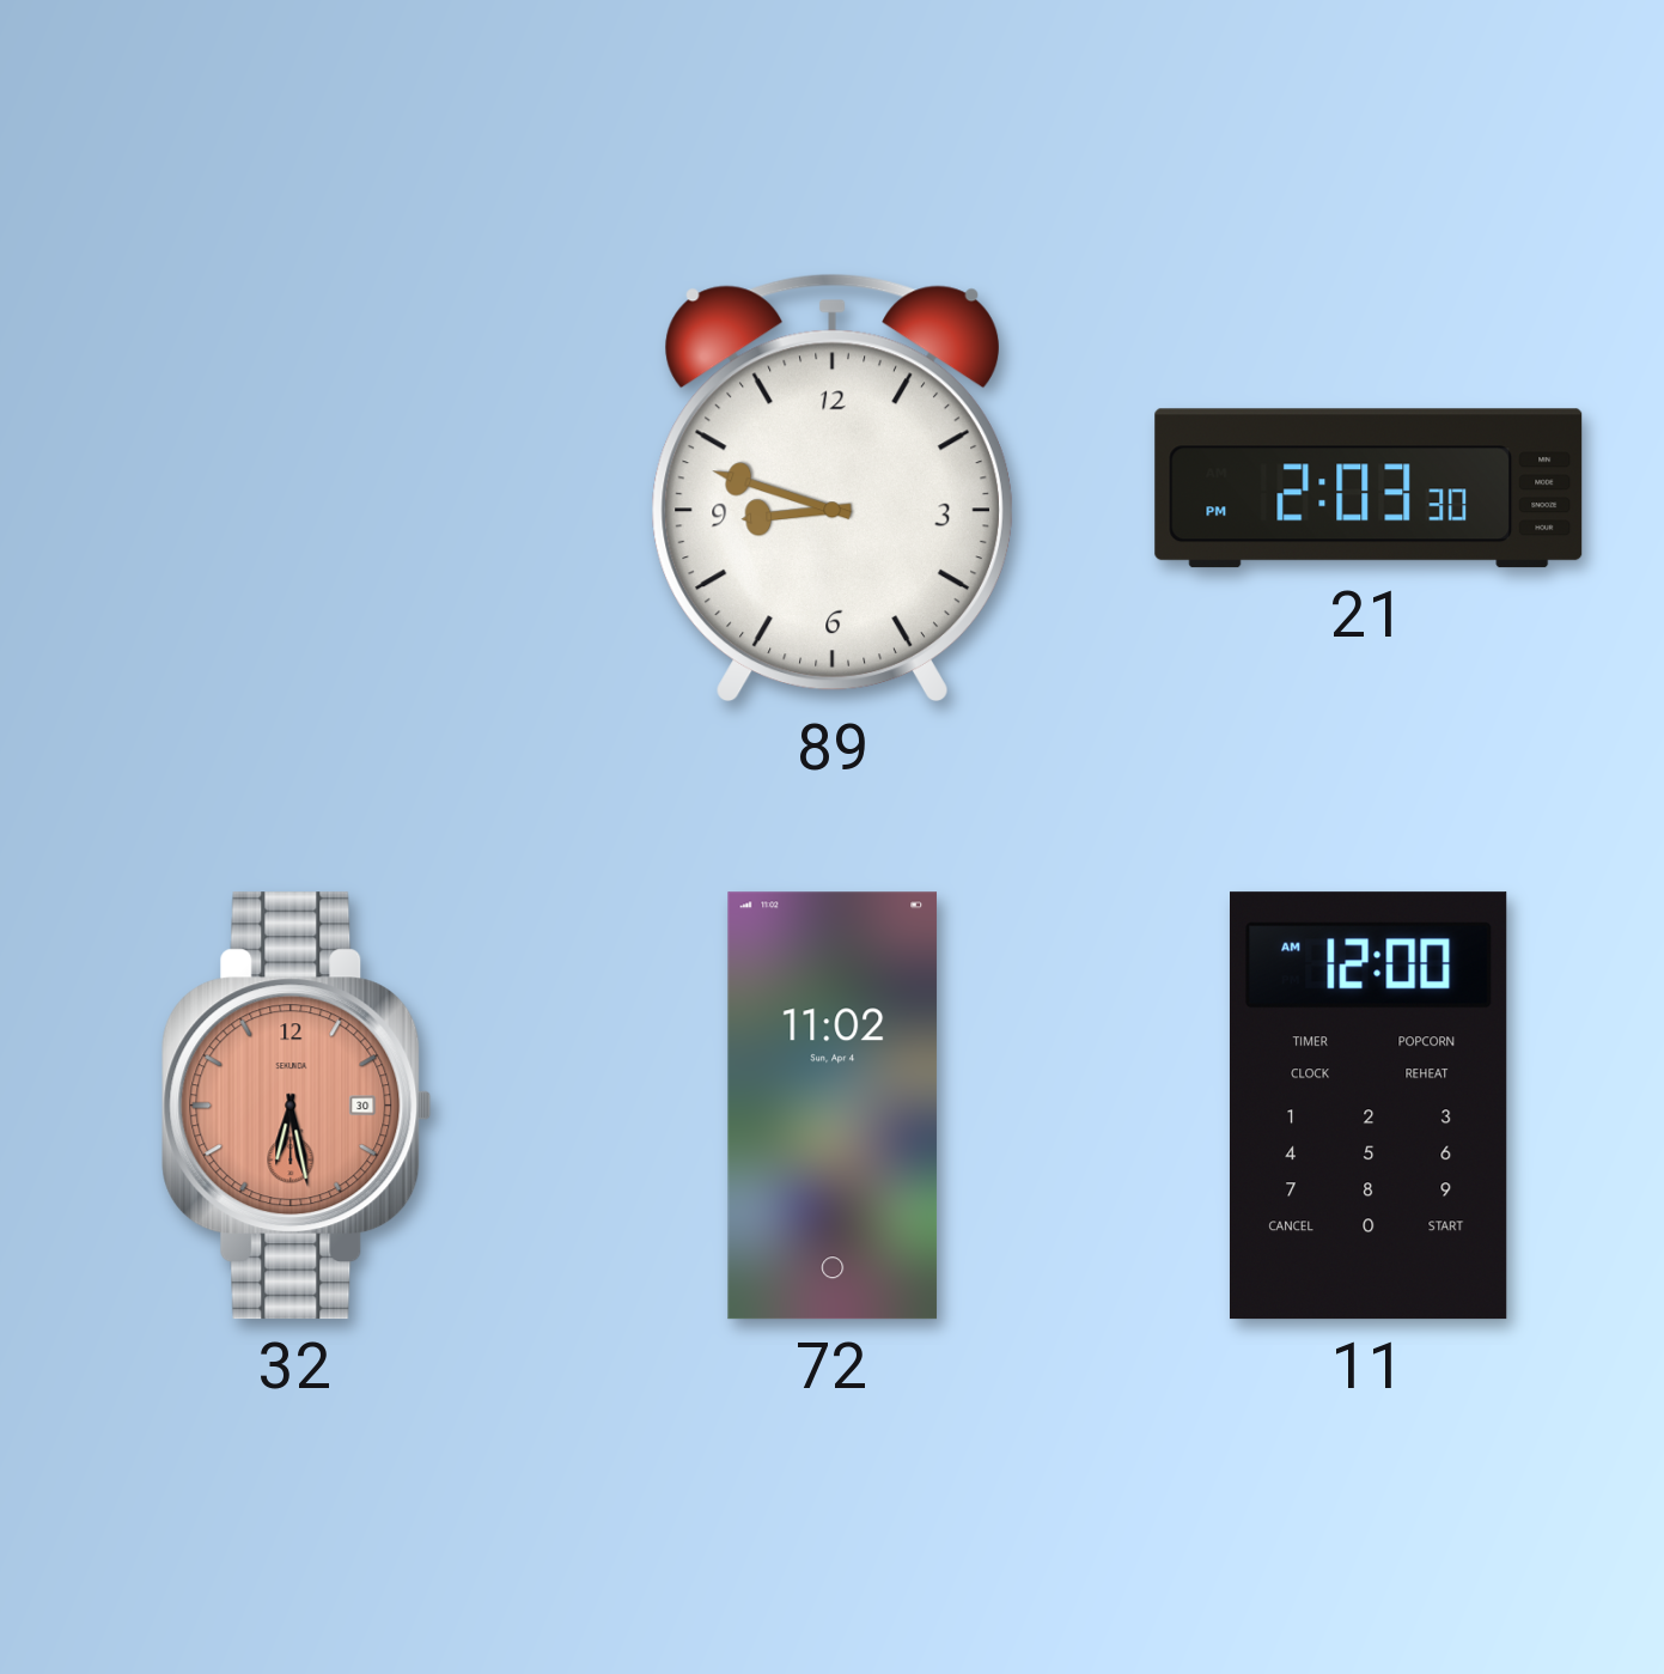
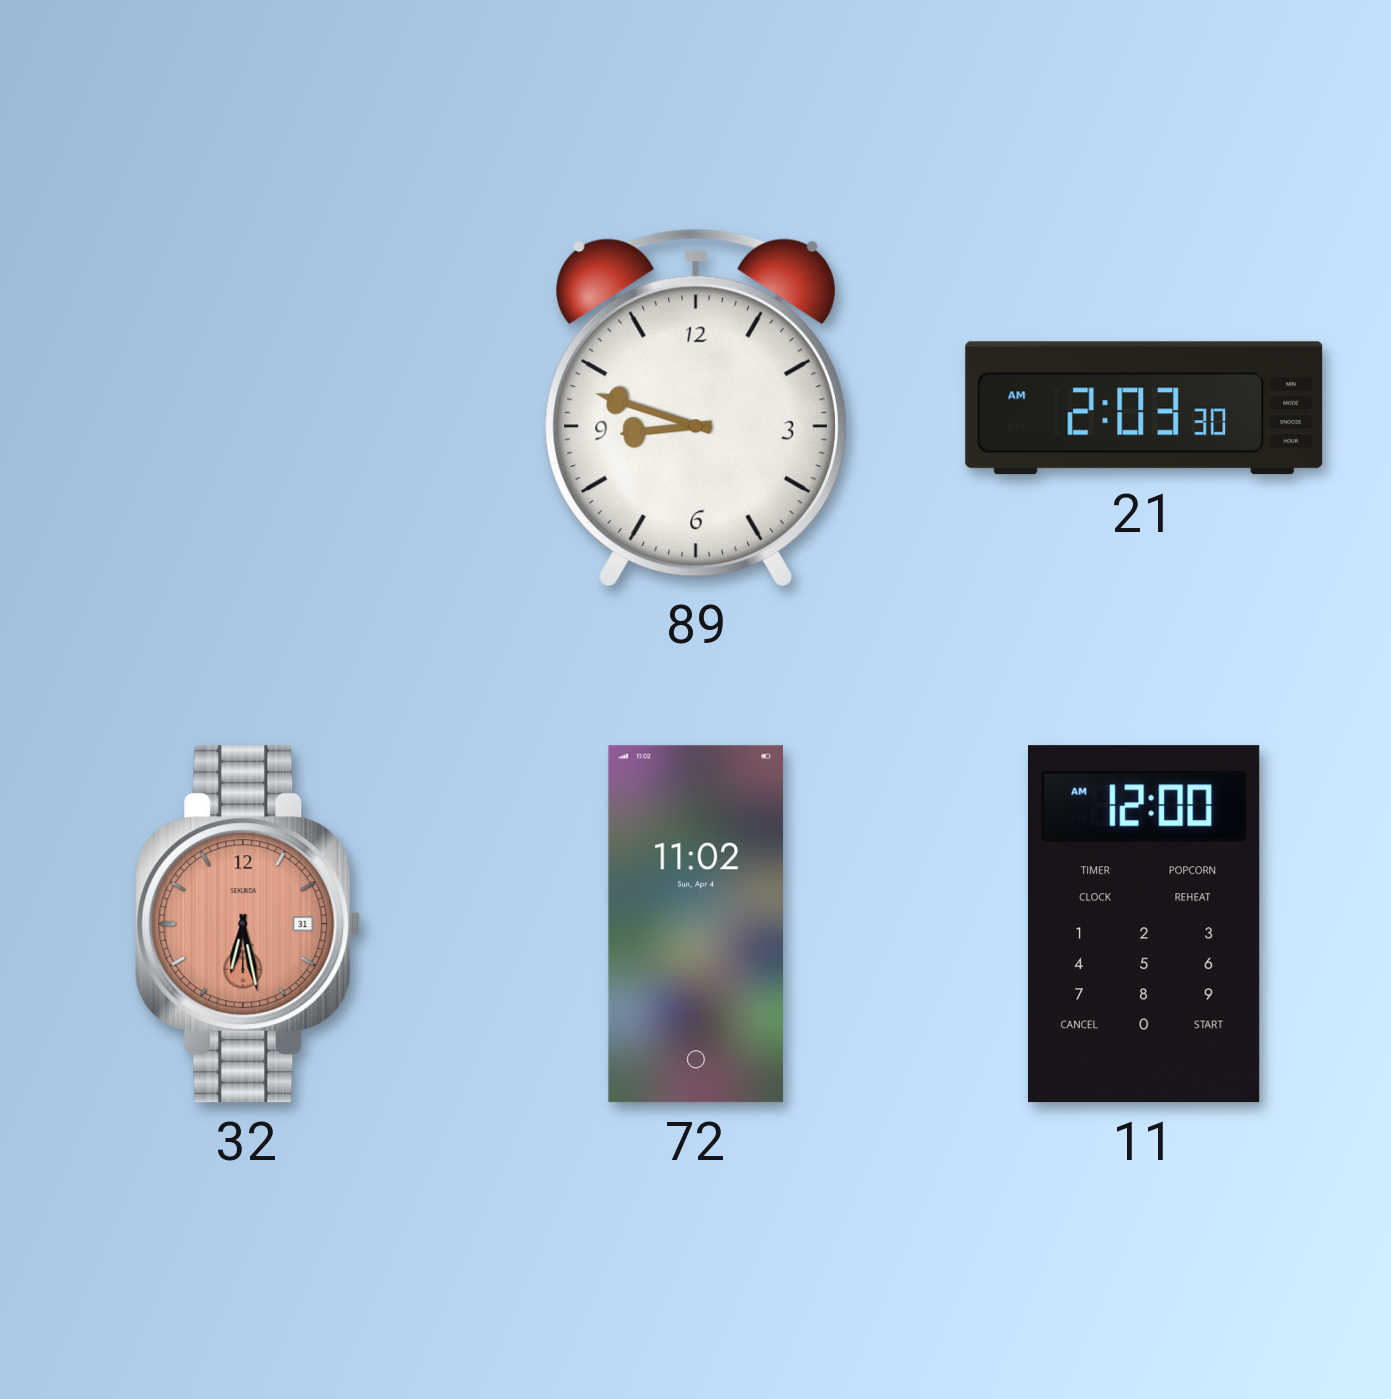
21: 2:03:30 PM -> 2:03:30 AM
32 date: 30 -> 31
